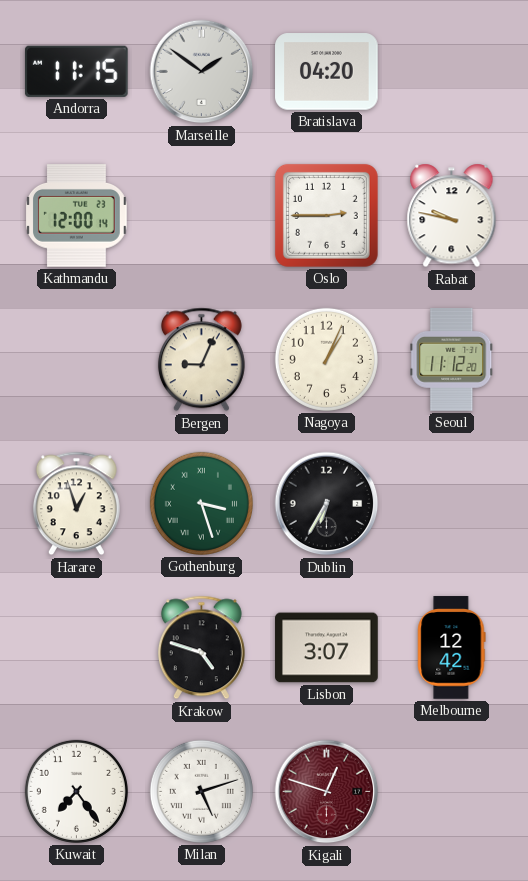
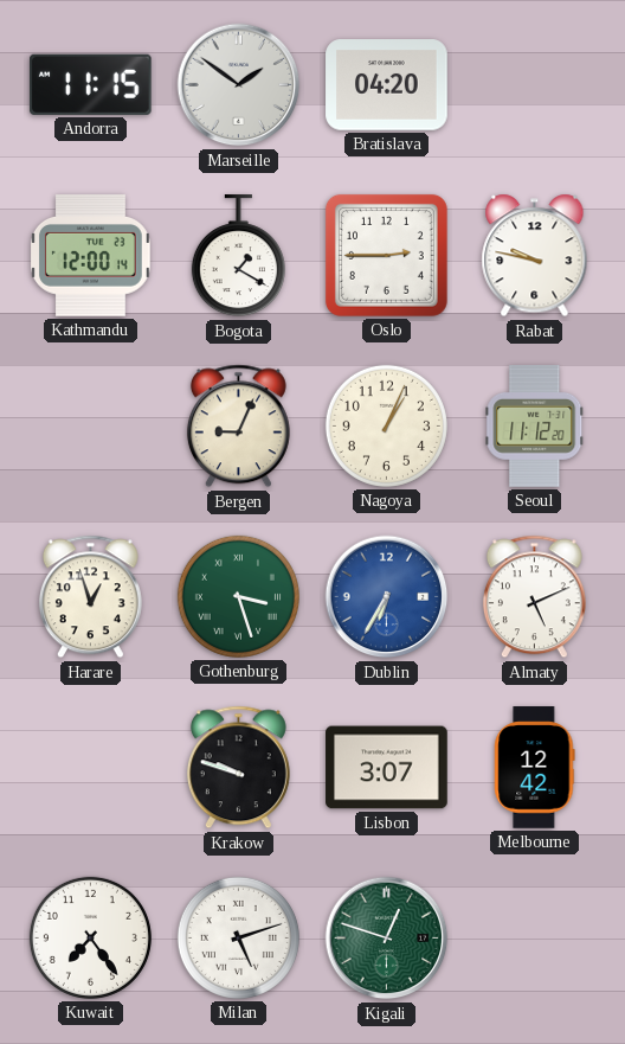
Bogota: none -> 1:20
Dublin dial: black -> blue
Almaty: none -> 5:11
Krakow: 4:48 -> 9:48
Kigali dial: burgundy -> green
